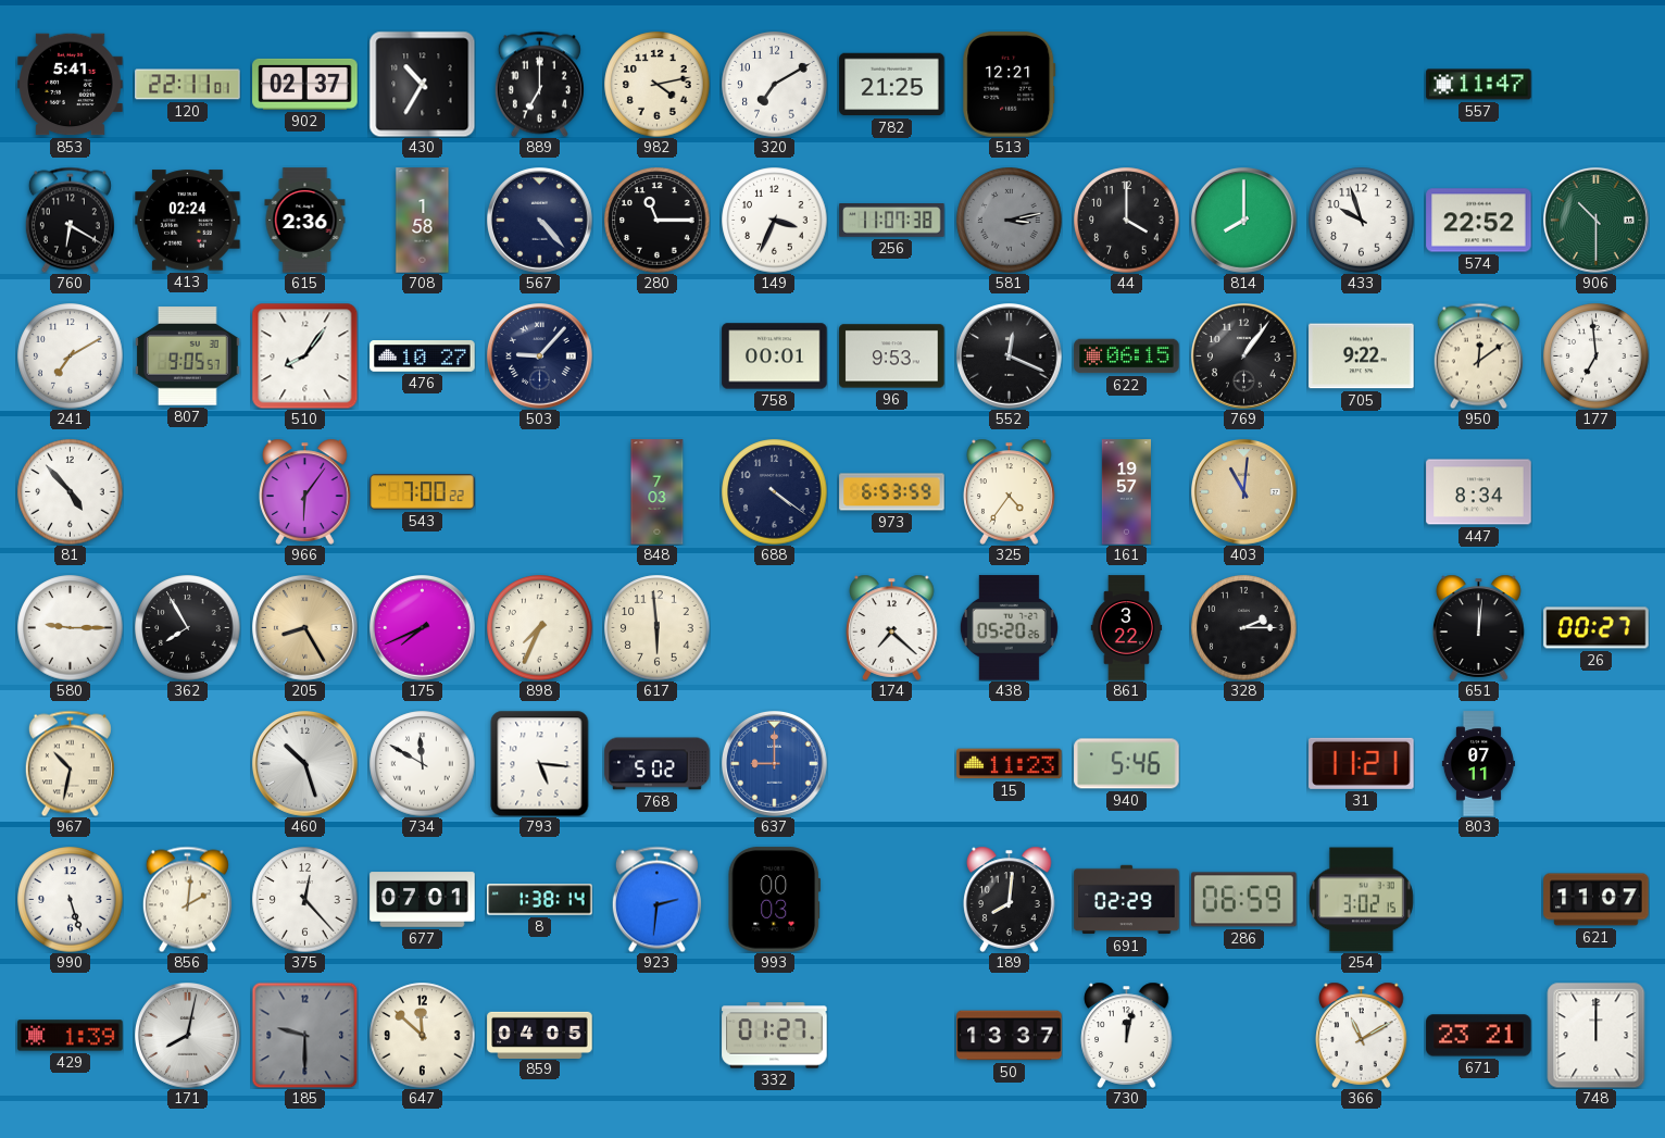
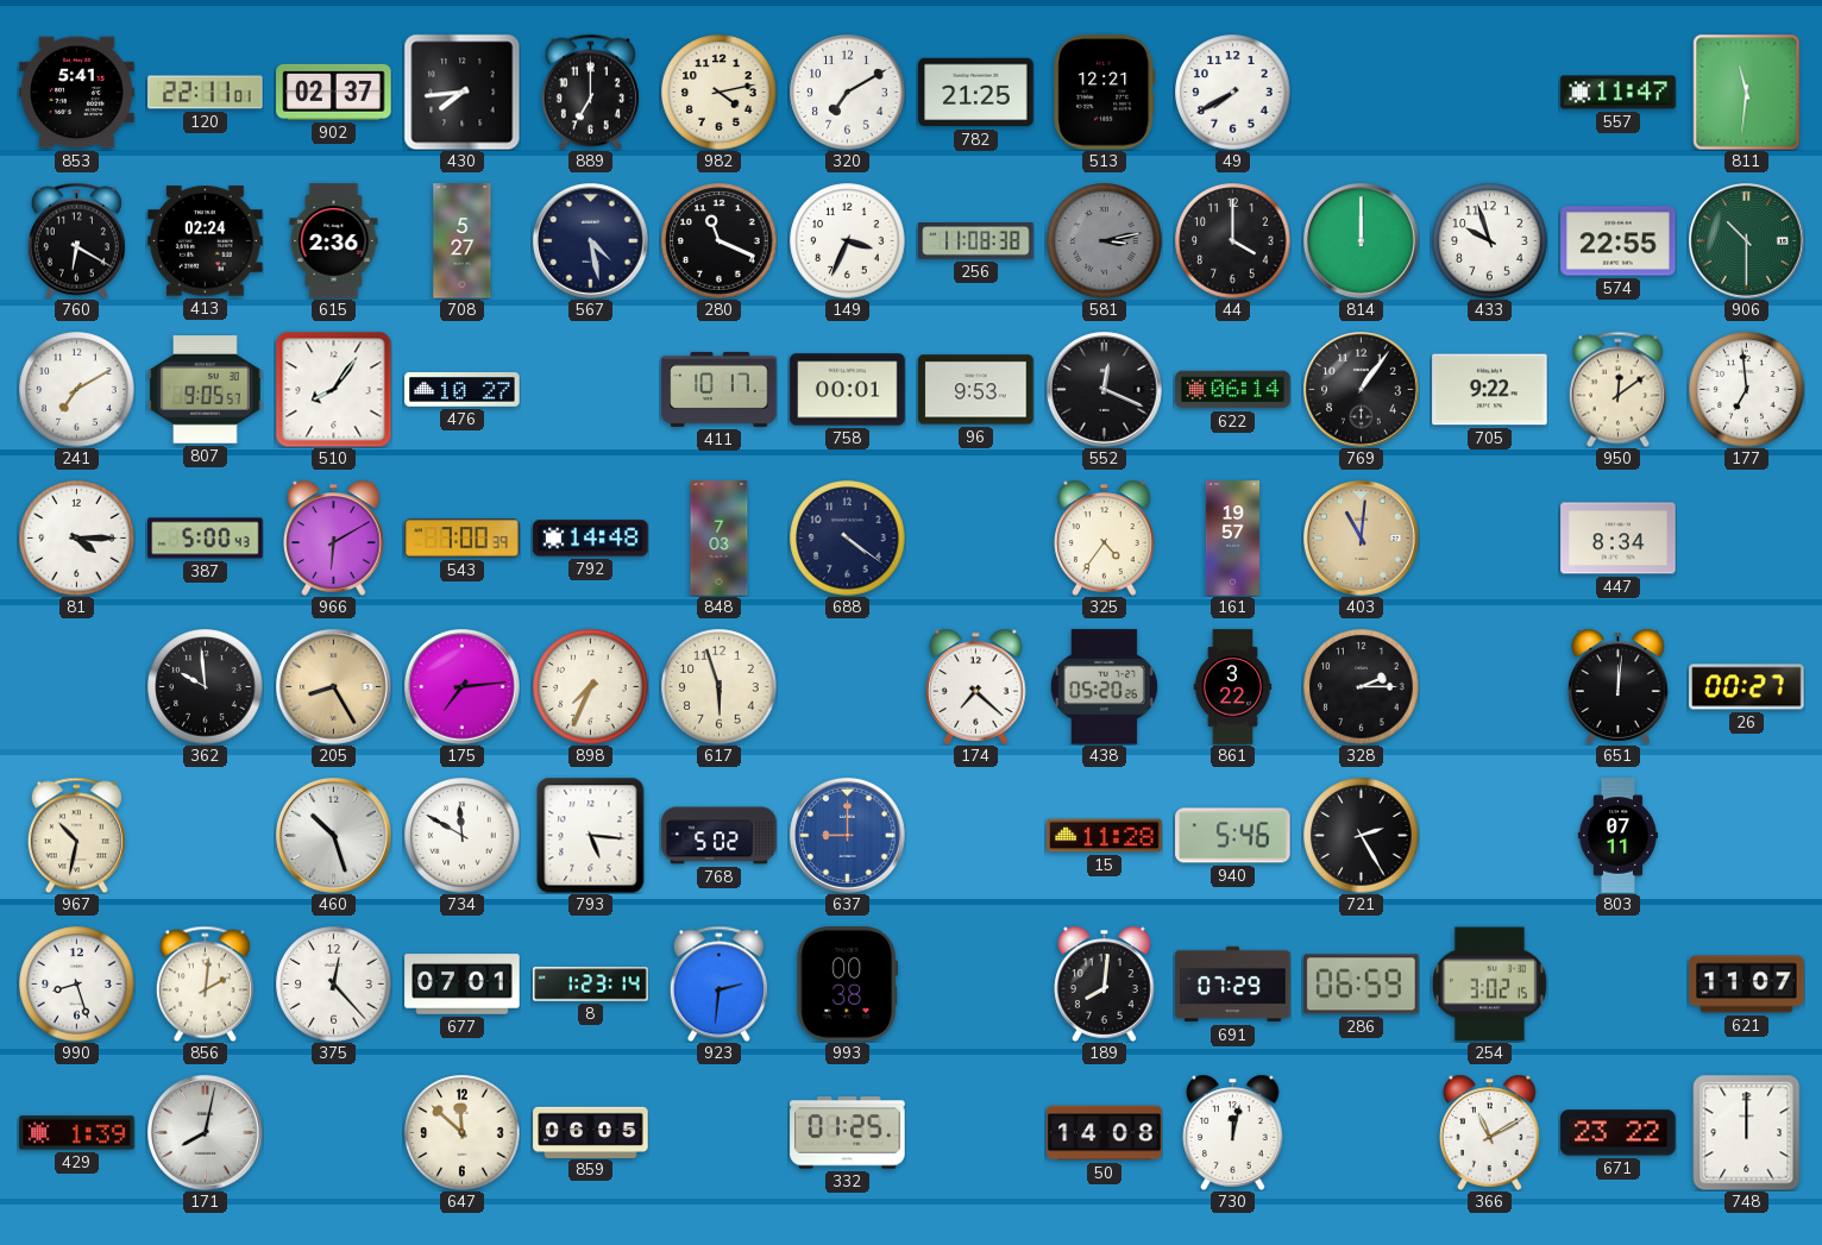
430: 10:35 -> 7:44
49: none -> 7:40
811: none -> 11:31
708: 1:58 -> 5:27
567: 4:23 -> 4:28
280: 11:15 -> 11:19
256: 11:07 -> 11:08
814: 8:00 -> 12:00
574: 22:52 -> 22:55
503: 9:07 -> none
411: none -> 10:17
622: 06:15 -> 06:14
81: 4:53 -> 4:15
387: none -> 5:00
966: 6:06 -> 6:10
543: 7:00:22 -> 7:00:39
792: none -> 14:48
973: 6:53 -> none
580: 9:15 -> none
362: 7:55 -> 9:59
175: 7:41 -> 7:14
617: 5:59 -> 5:57
15: 11:23 -> 11:28
721: none -> 2:25
31: 11:21 -> none
990: 5:27 -> 8:27
8: 1:38 -> 1:23
993: 00:03 -> 00:38
691: 02:29 -> 07:29
185: 9:30 -> none
859: 04:05 -> 06:05
332: 01:27 -> 01:25
50: 13:37 -> 14:08
671: 23:21 -> 23:22
